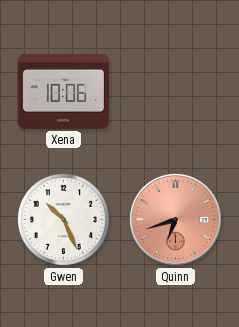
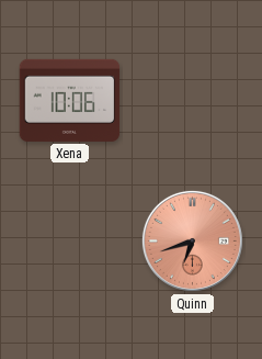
Gwen: 10:26 -> none
